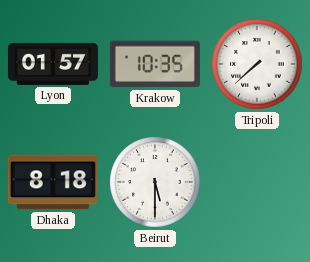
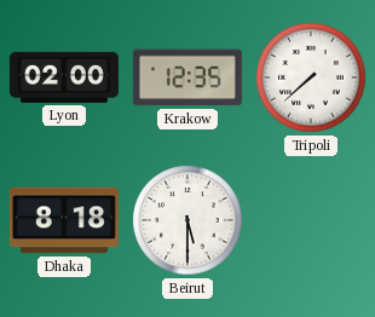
Lyon: 01:57 -> 02:00
Krakow: 10:35 -> 12:35
